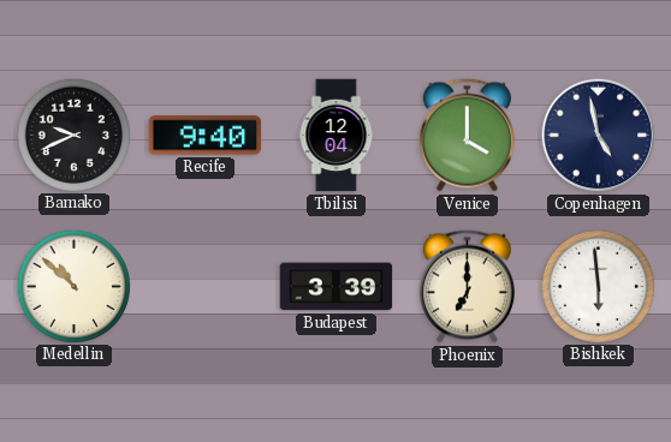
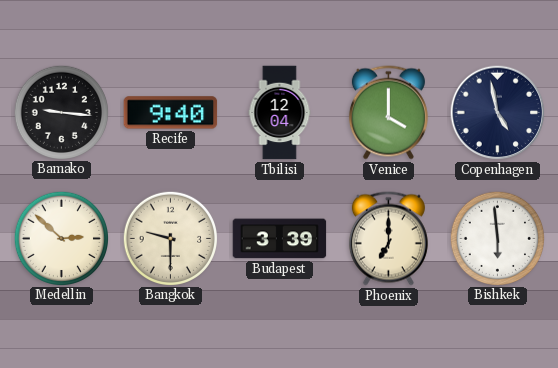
Bamako: 9:41 -> 9:16
Medellin: 10:52 -> 2:52
Bangkok: none -> 9:30
